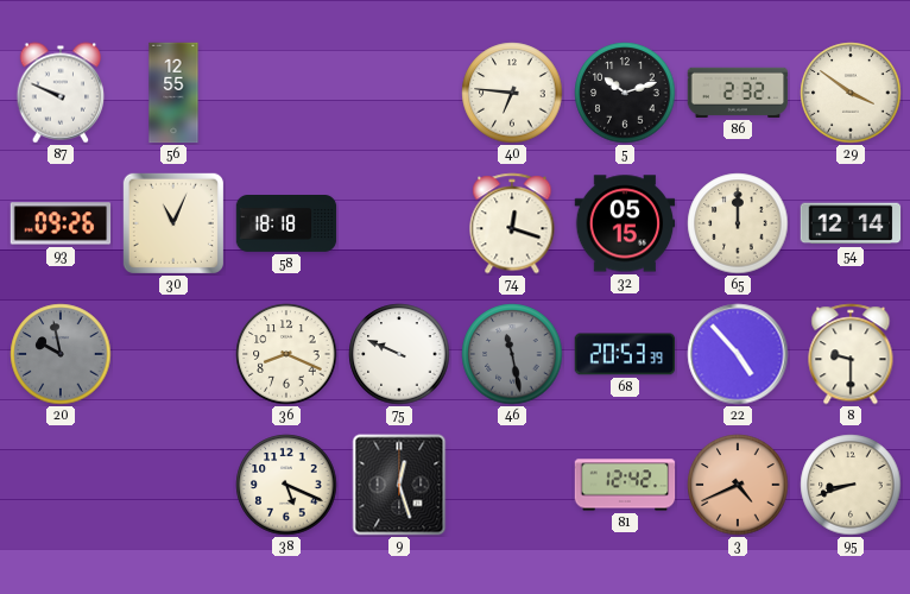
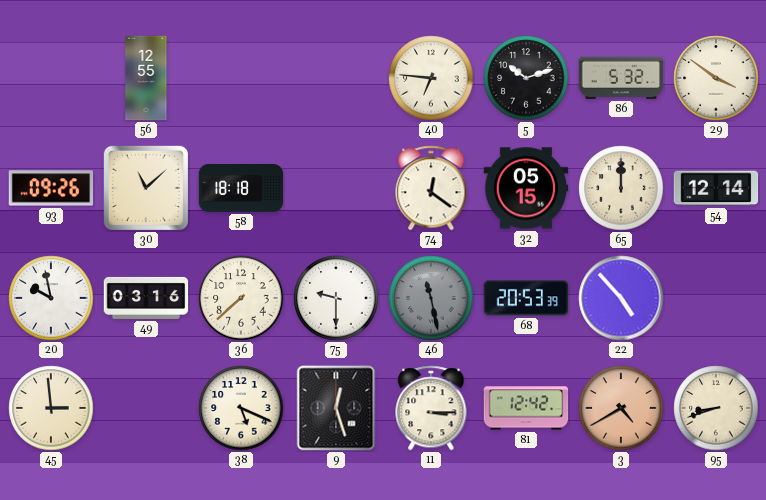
87: 9:49 -> none
86: 2:32 -> 5:32
30: 11:04 -> 11:08
74: 12:18 -> 12:21
20 dial: grey -> white
49: none -> 03:16
36: 8:19 -> 7:38
75: 9:49 -> 9:30
8: 9:30 -> none
45: none -> 2:59
11: none -> 3:15
3: 4:41 -> 4:40
